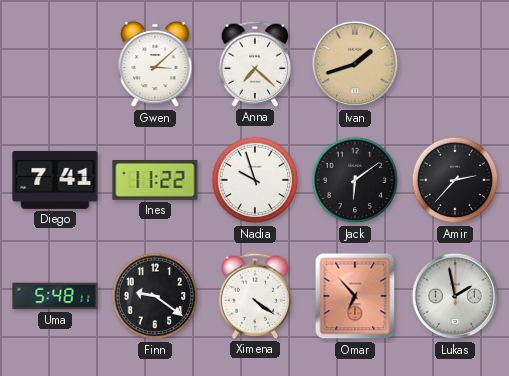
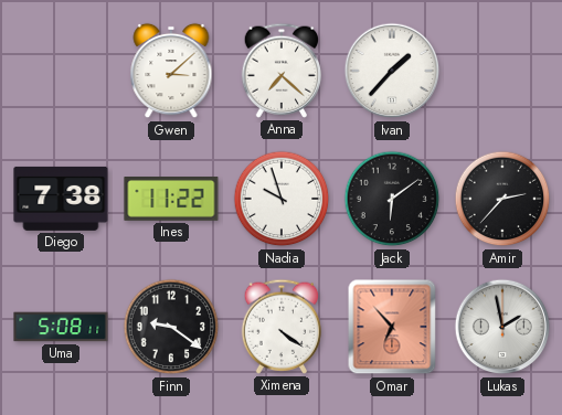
Ivan: 1:42 -> 1:37
Ivan dial: champagne -> white
Diego: 7:41 -> 7:38
Uma: 5:48 -> 5:08
